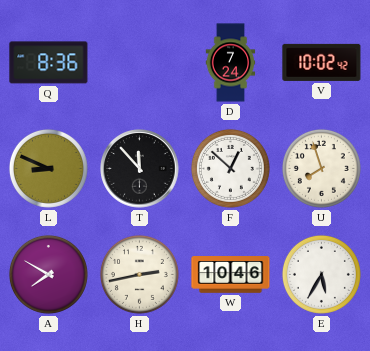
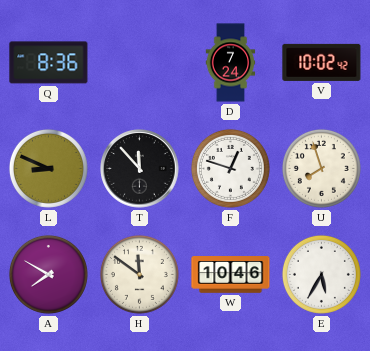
F: 12:52 -> 12:48
H: 2:43 -> 11:51
